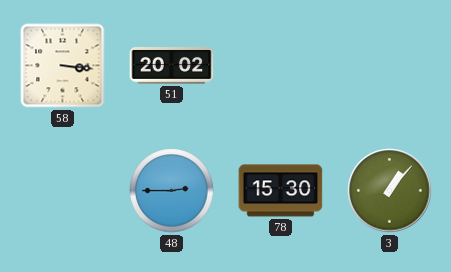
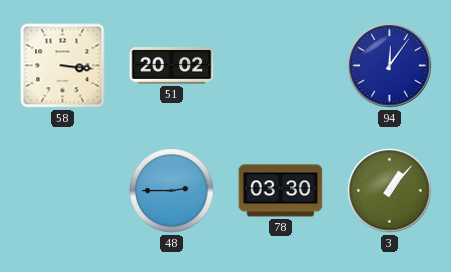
94: none -> 12:06
78: 15:30 -> 03:30
